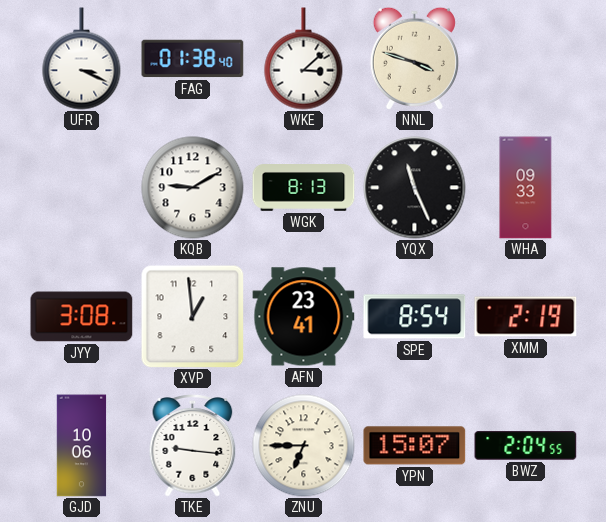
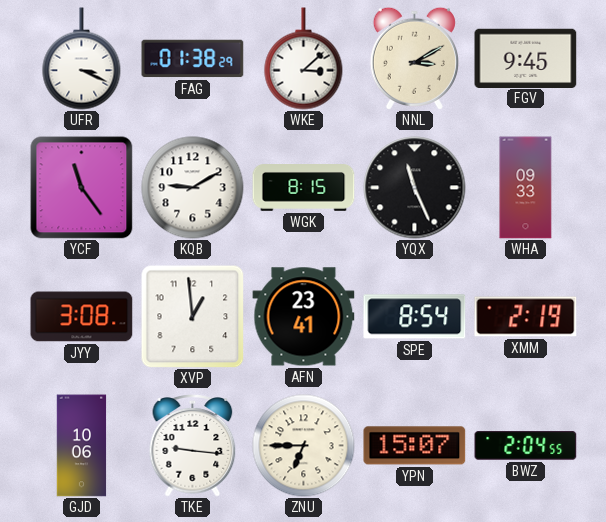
FAG: 01:38:40 -> 01:38:29
NNL: 3:48 -> 3:10
FGV: none -> 9:45
YCF: none -> 11:24
WGK: 8:13 -> 8:15
